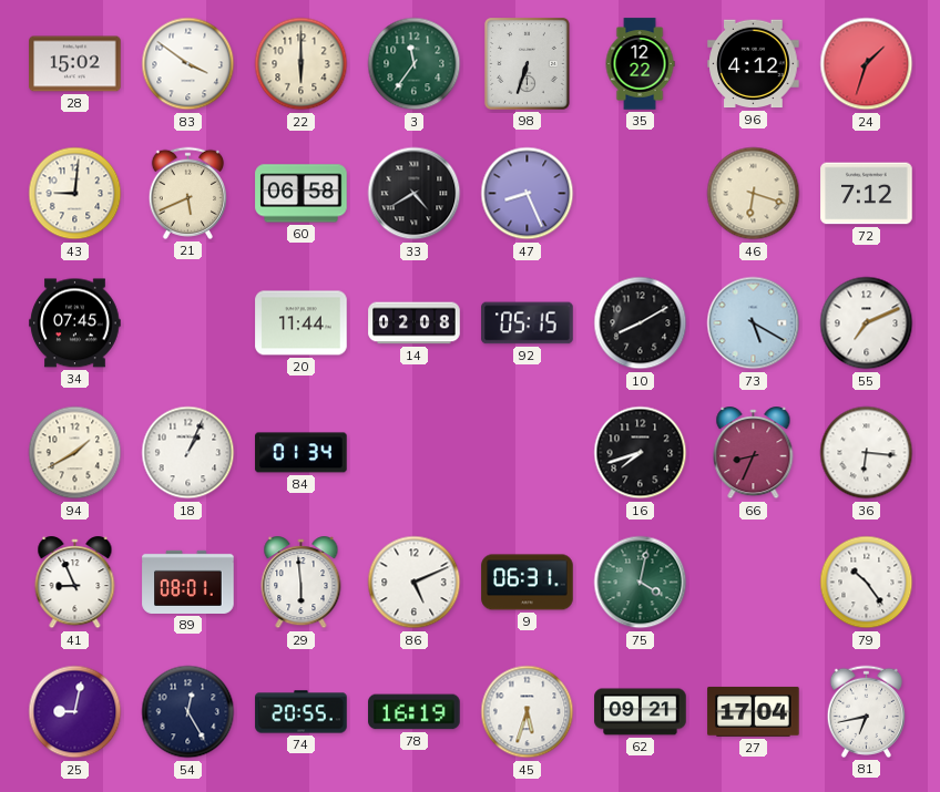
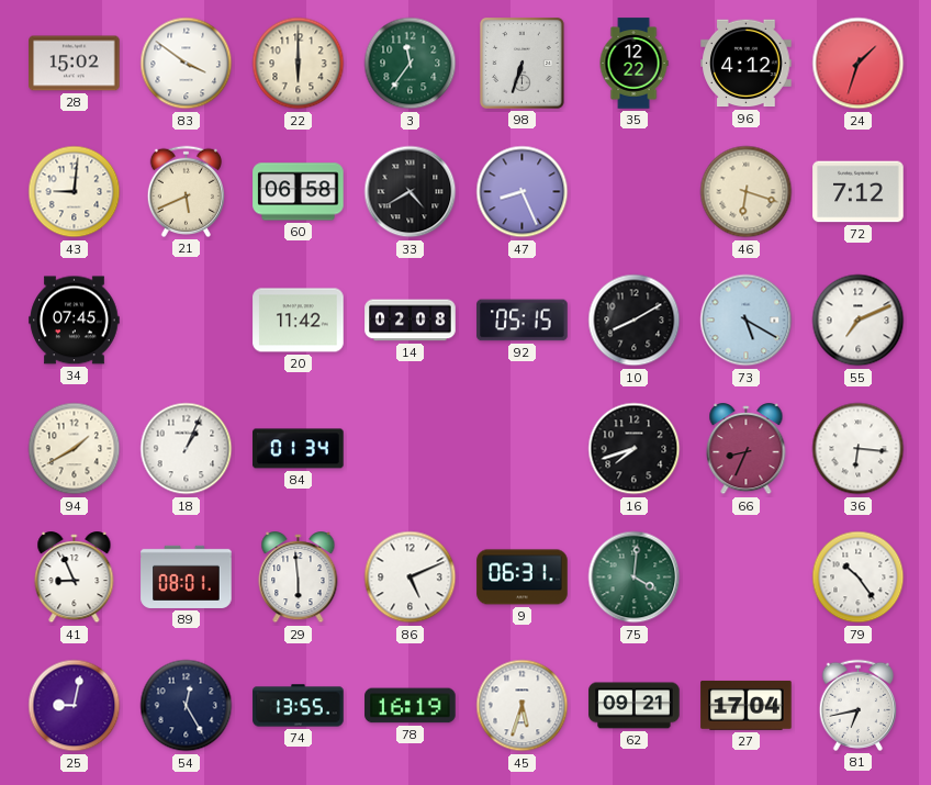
20: 11:44 -> 11:42
75: 4:02 -> 4:01
74: 20:55 -> 13:55
